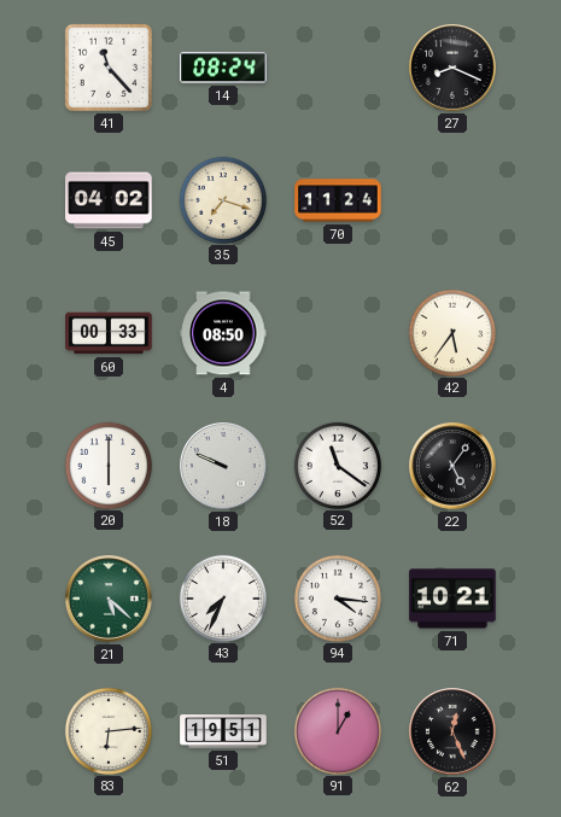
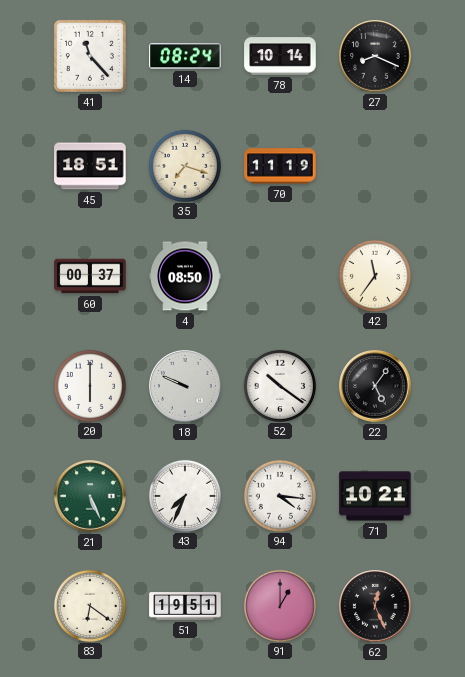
78: none -> 10:14
45: 04:02 -> 18:51
70: 11:24 -> 11:19
60: 00:33 -> 00:37
42: 5:36 -> 11:36
52: 11:21 -> 10:21
21: 5:22 -> 5:26
83: 6:14 -> 6:21
